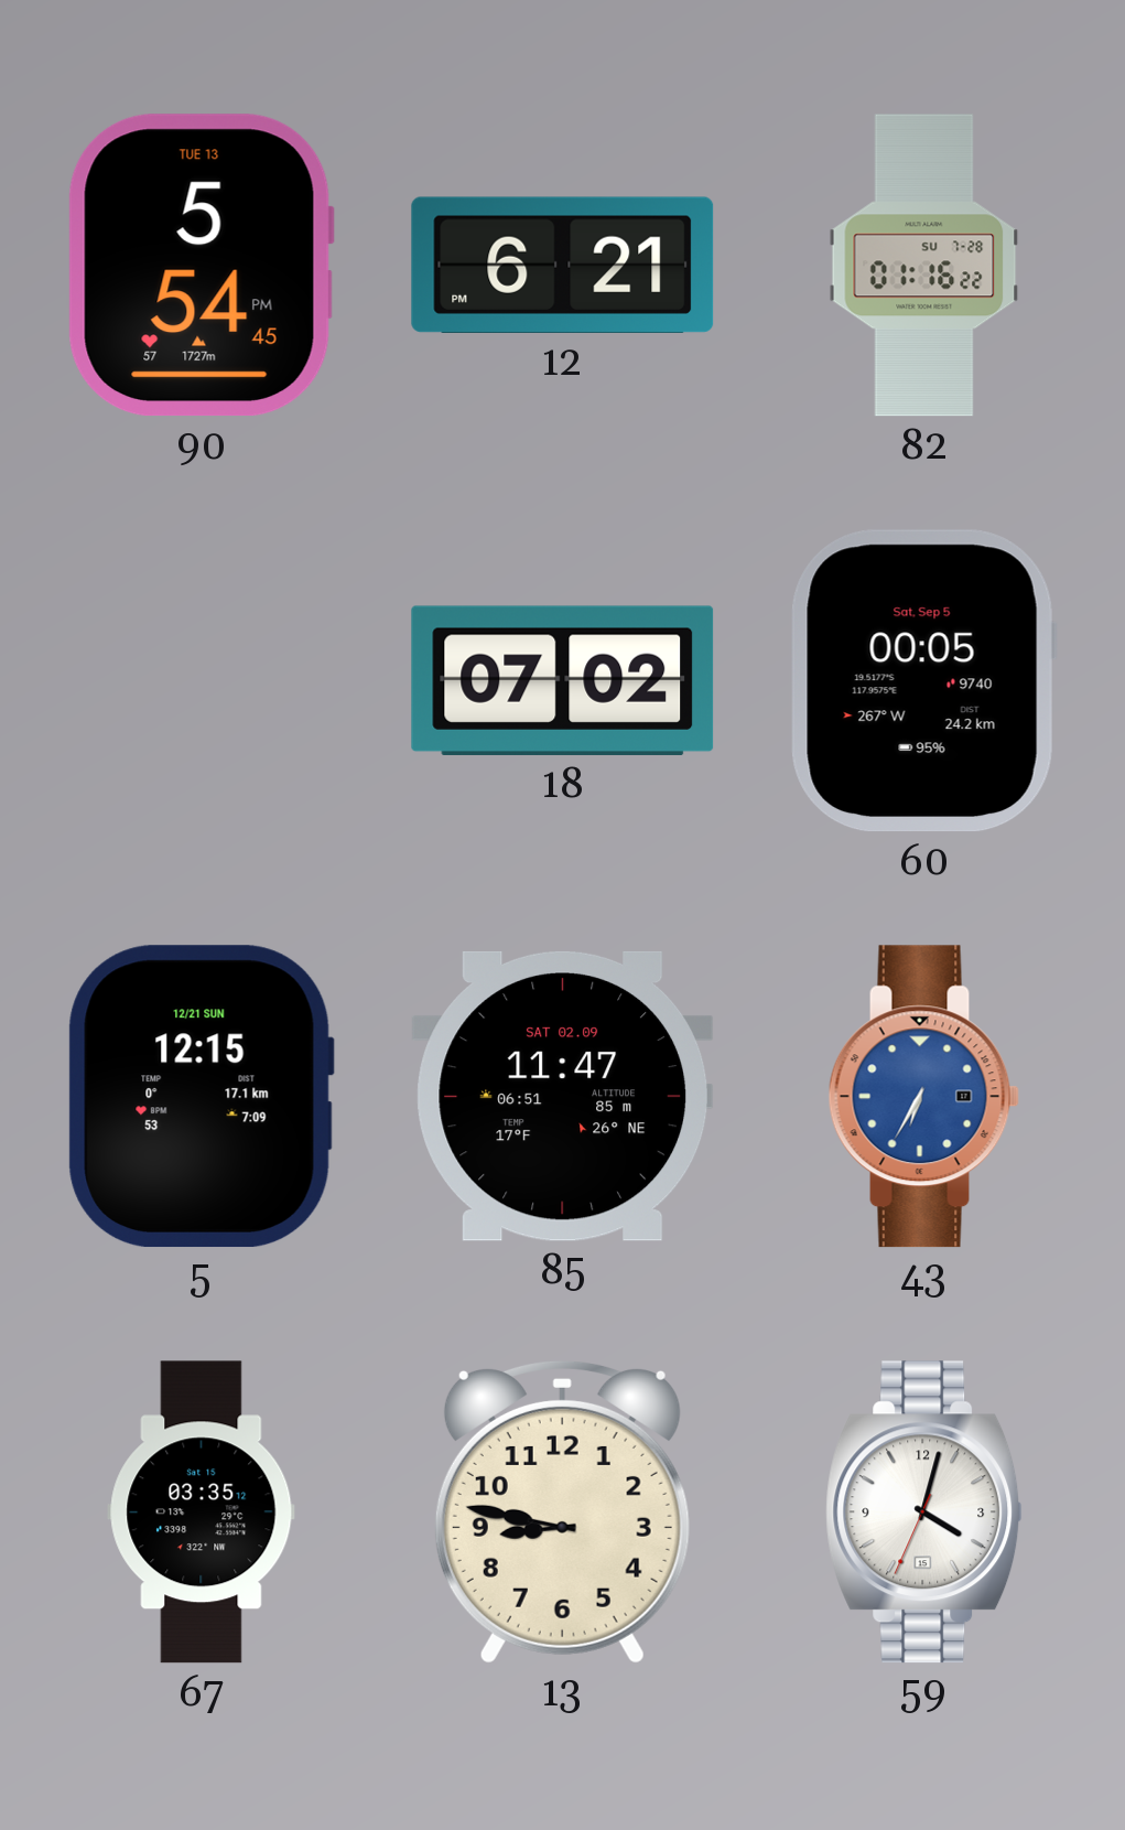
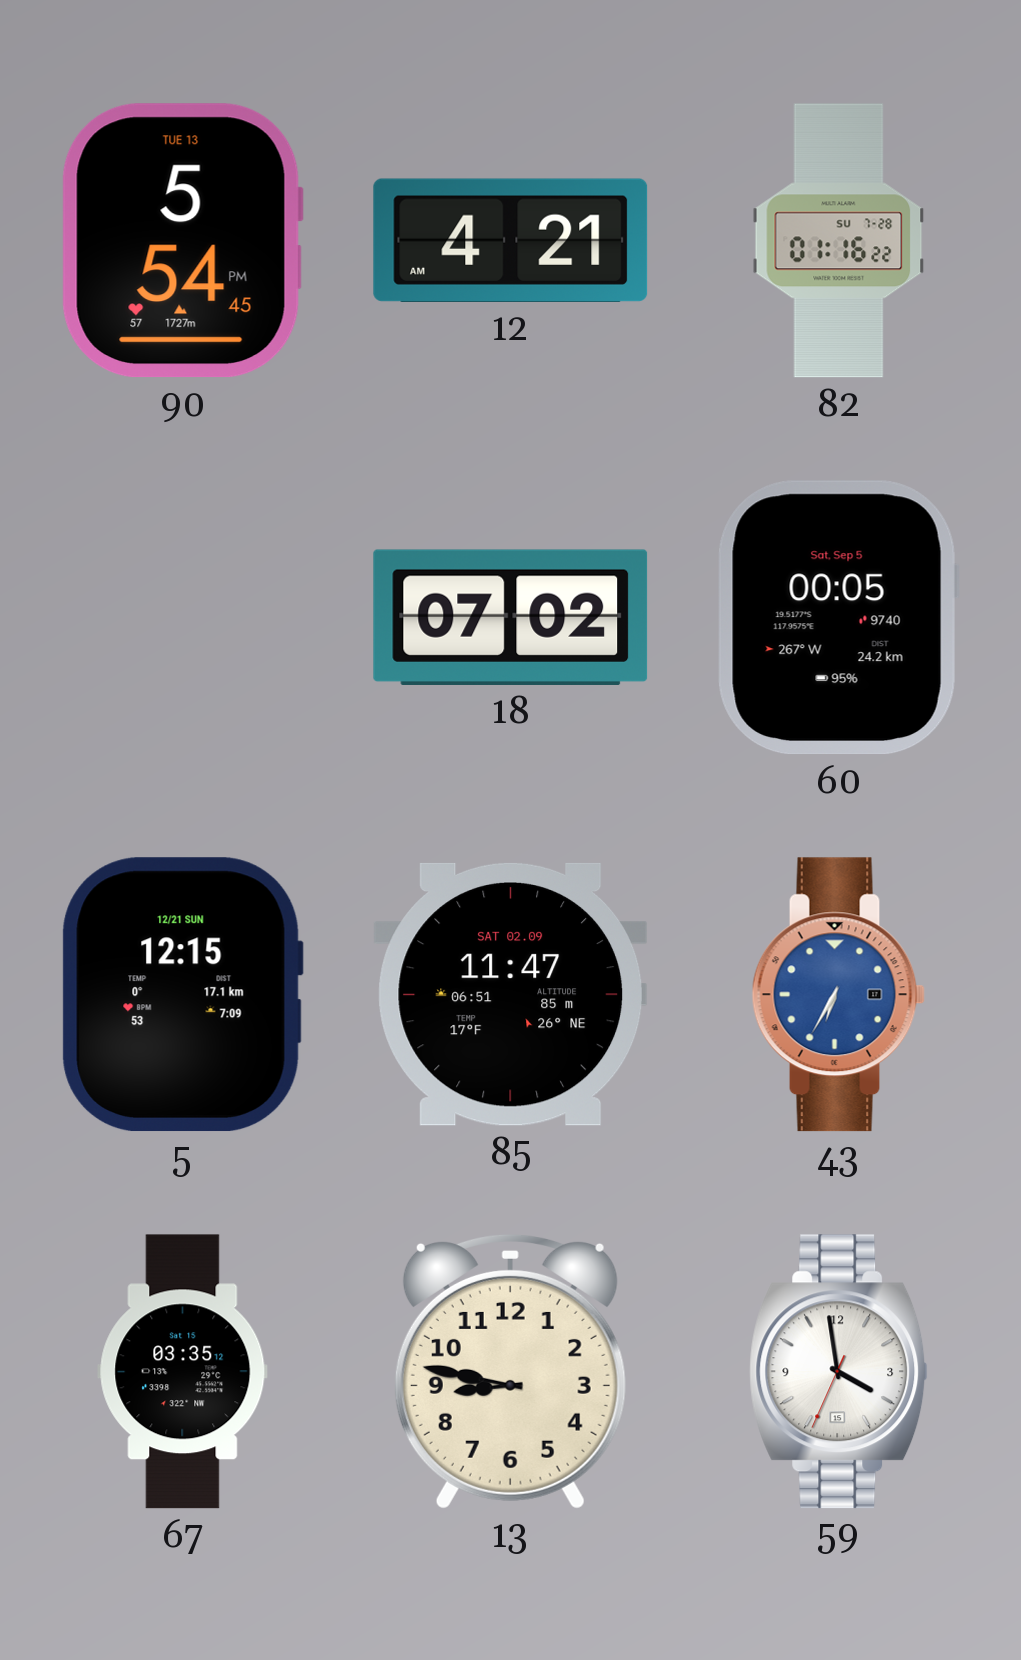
12: 6:21 -> 4:21
59: 4:02 -> 3:58
